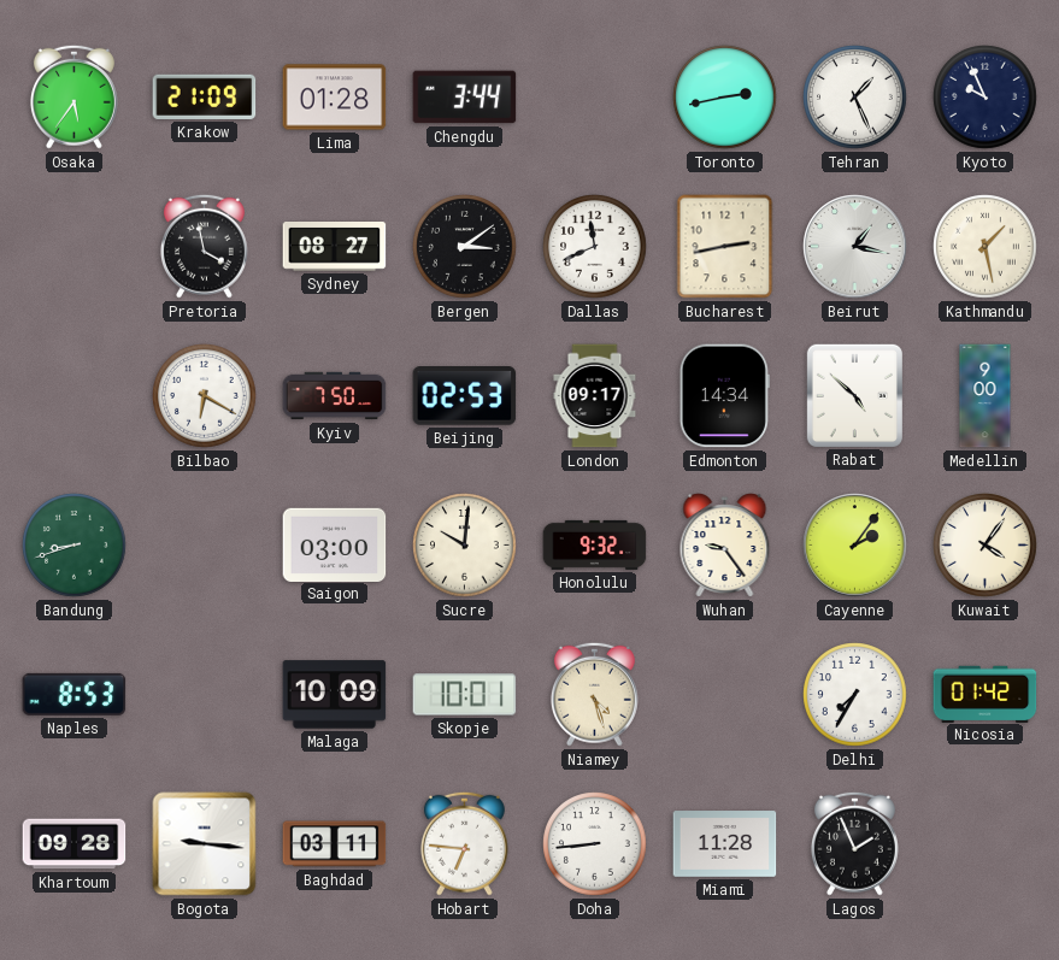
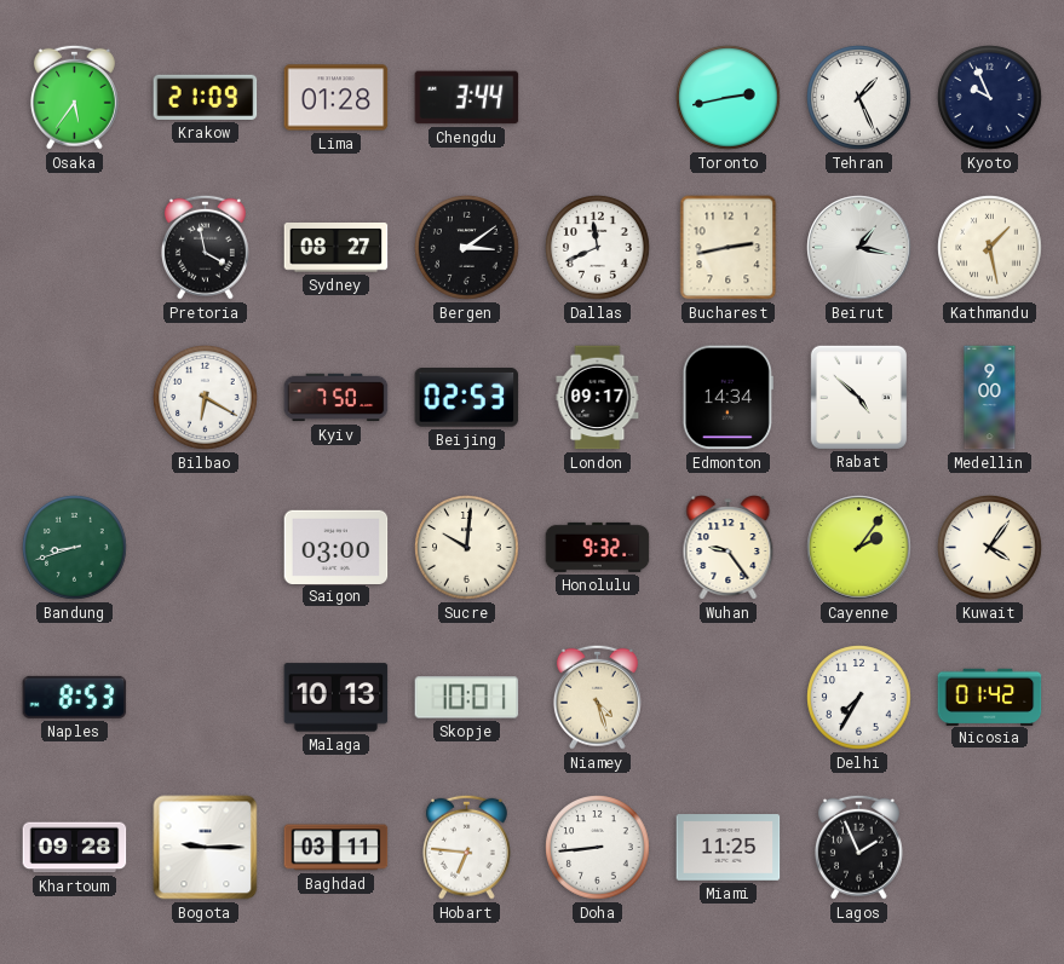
Malaga: 10:09 -> 10:13
Bogota: 9:16 -> 9:15
Miami: 11:28 -> 11:25
